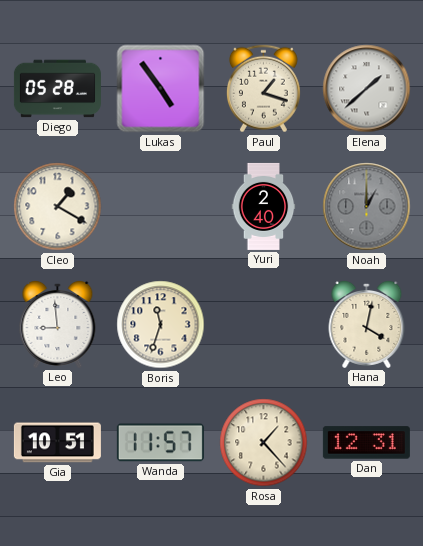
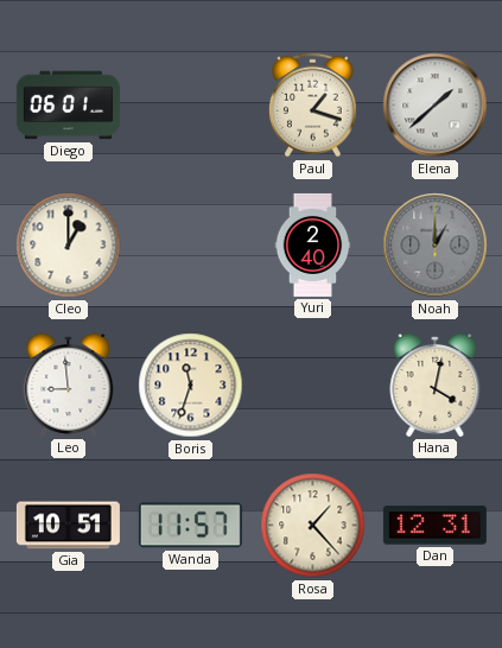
Diego: 05:28 -> 06:01
Lukas: 4:54 -> none
Cleo: 1:20 -> 1:00
